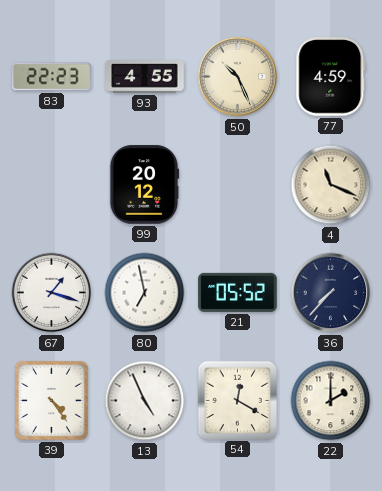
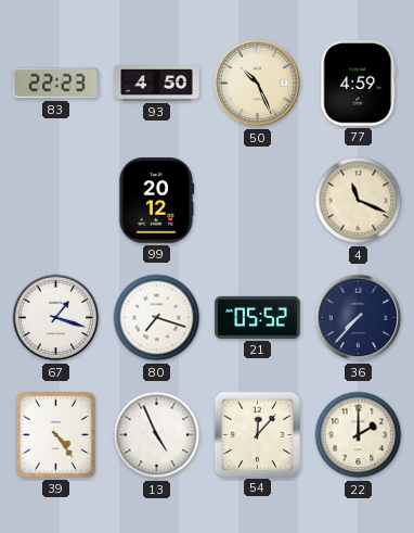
93: 4:55 -> 4:50
80: 6:58 -> 7:18
54: 12:20 -> 12:07
